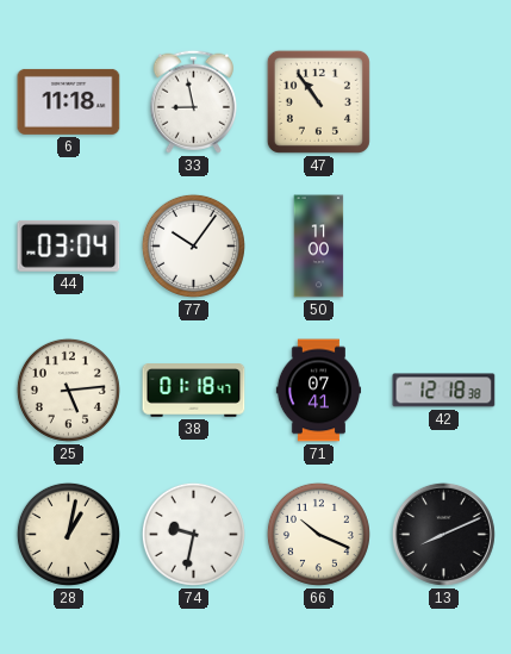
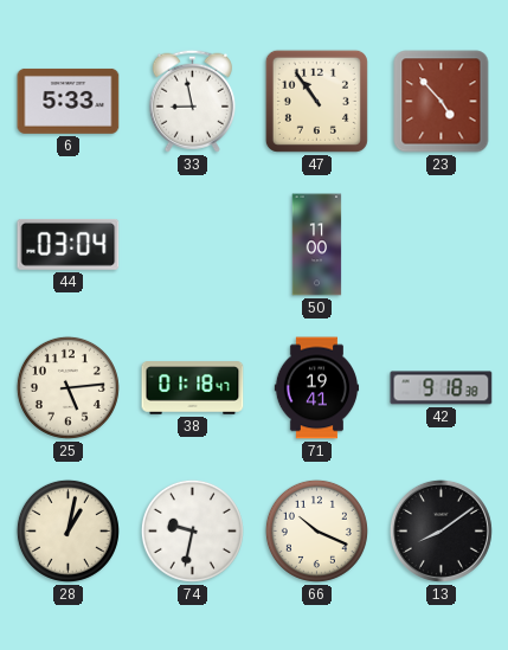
6: 11:18 -> 5:33
23: none -> 4:53
77: 10:06 -> none
71: 07:41 -> 19:41
42: 12:18 -> 9:18
13: 8:11 -> 8:09
